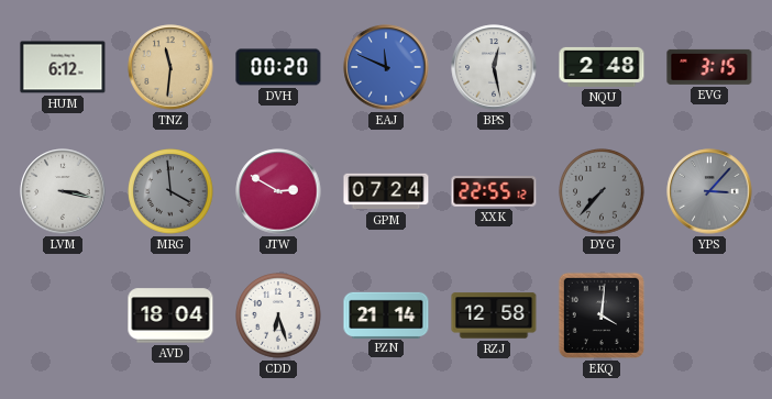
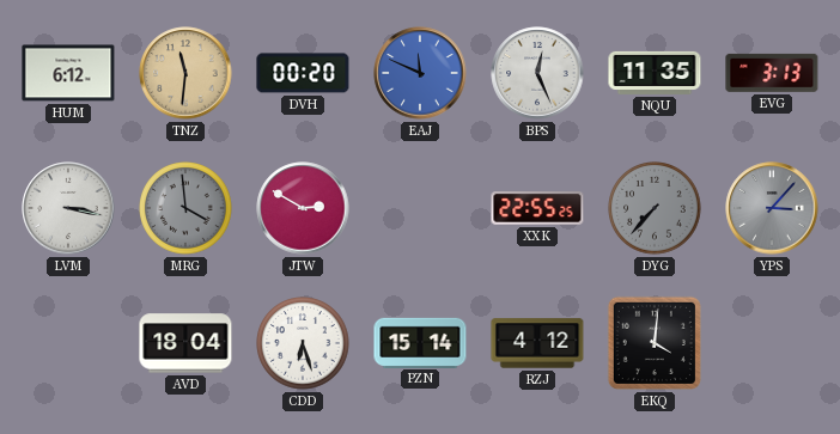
BPS: 12:28 -> 12:26
NQU: 2:48 -> 11:35
EVG: 3:15 -> 3:13
GPM: 07:24 -> none
XXK: 22:55:12 -> 22:55:25
PZN: 21:14 -> 15:14
RZJ: 12:58 -> 4:12
